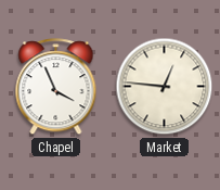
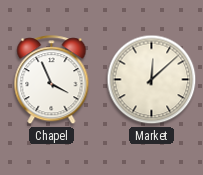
Market: 12:46 -> 12:08
